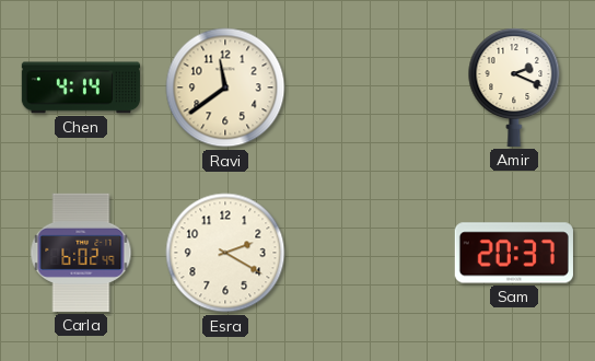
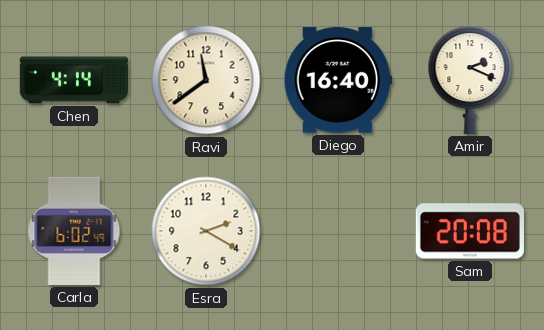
Diego: none -> 16:40
Sam: 20:37 -> 20:08
